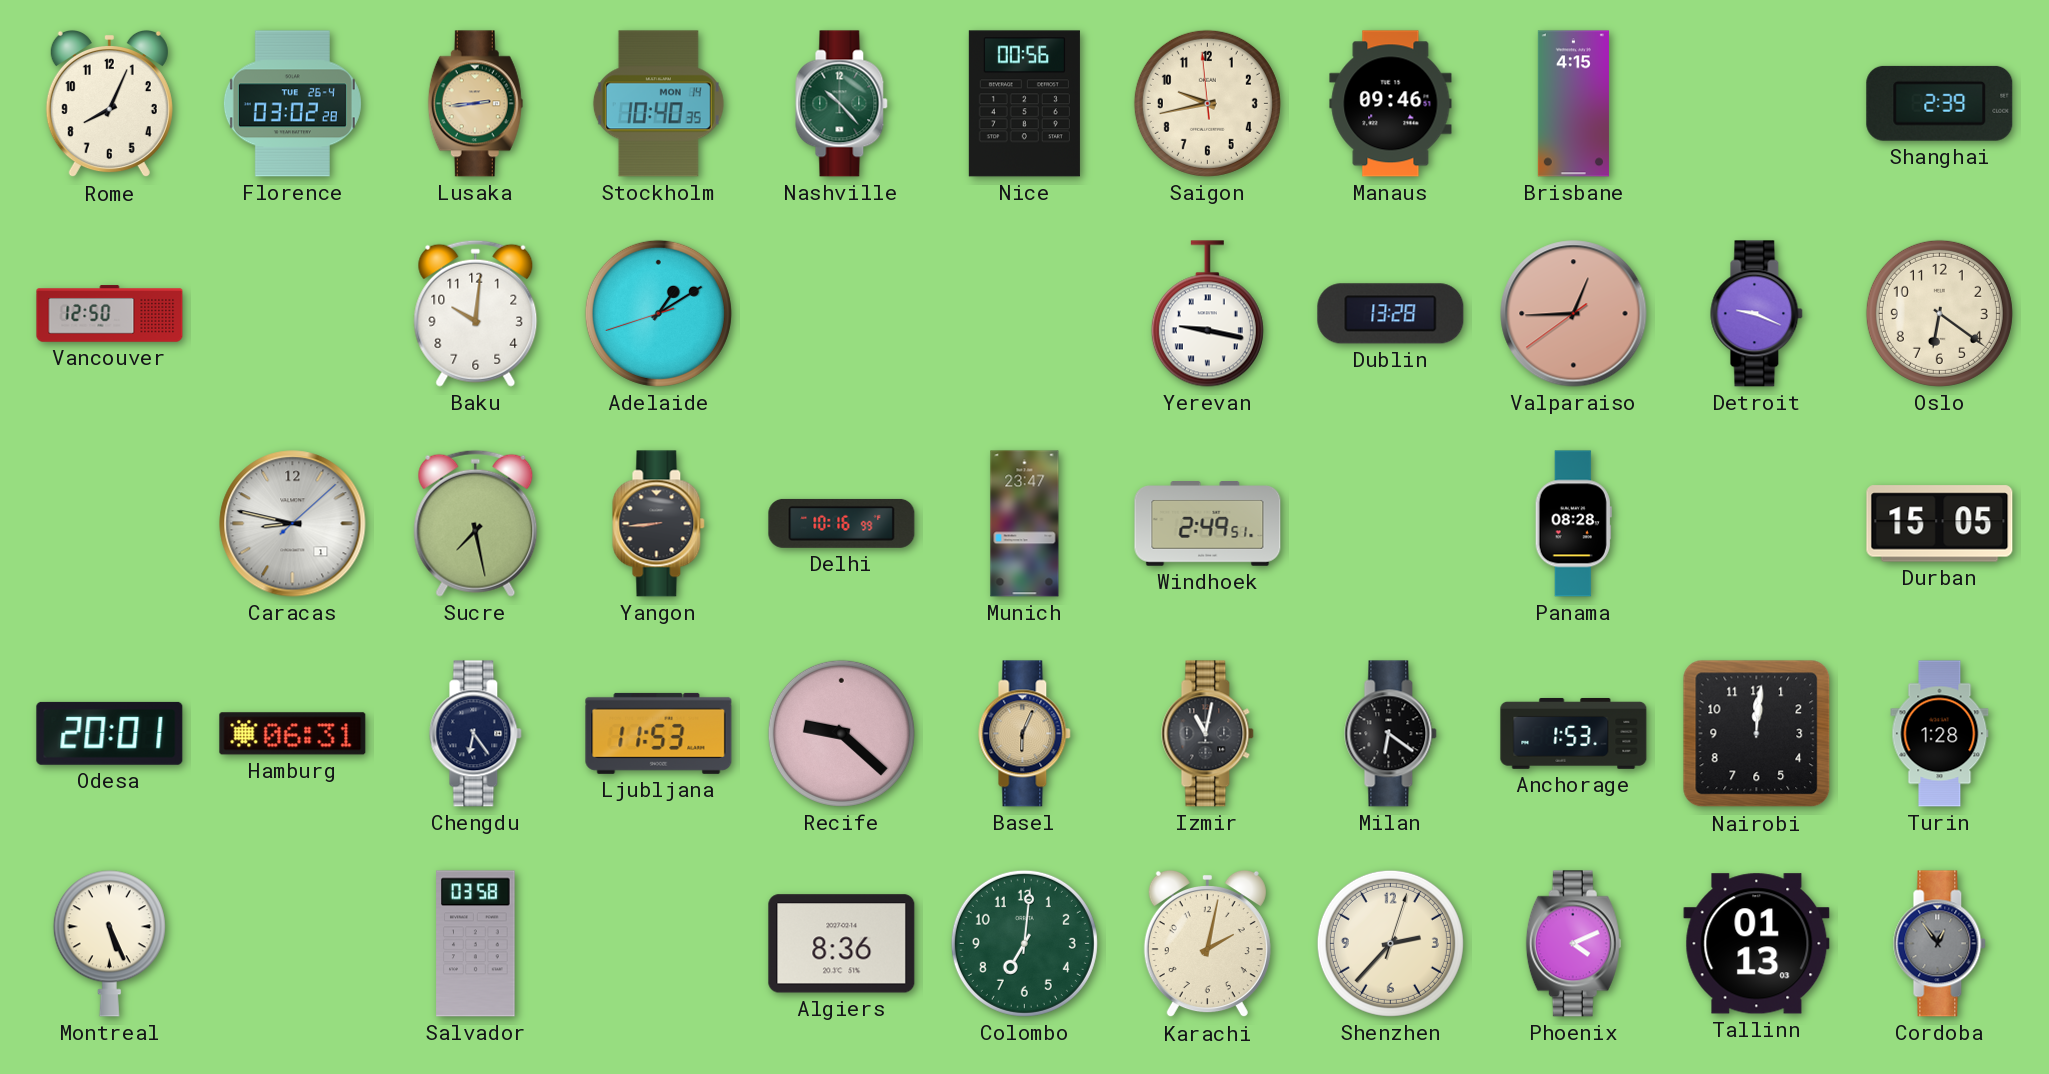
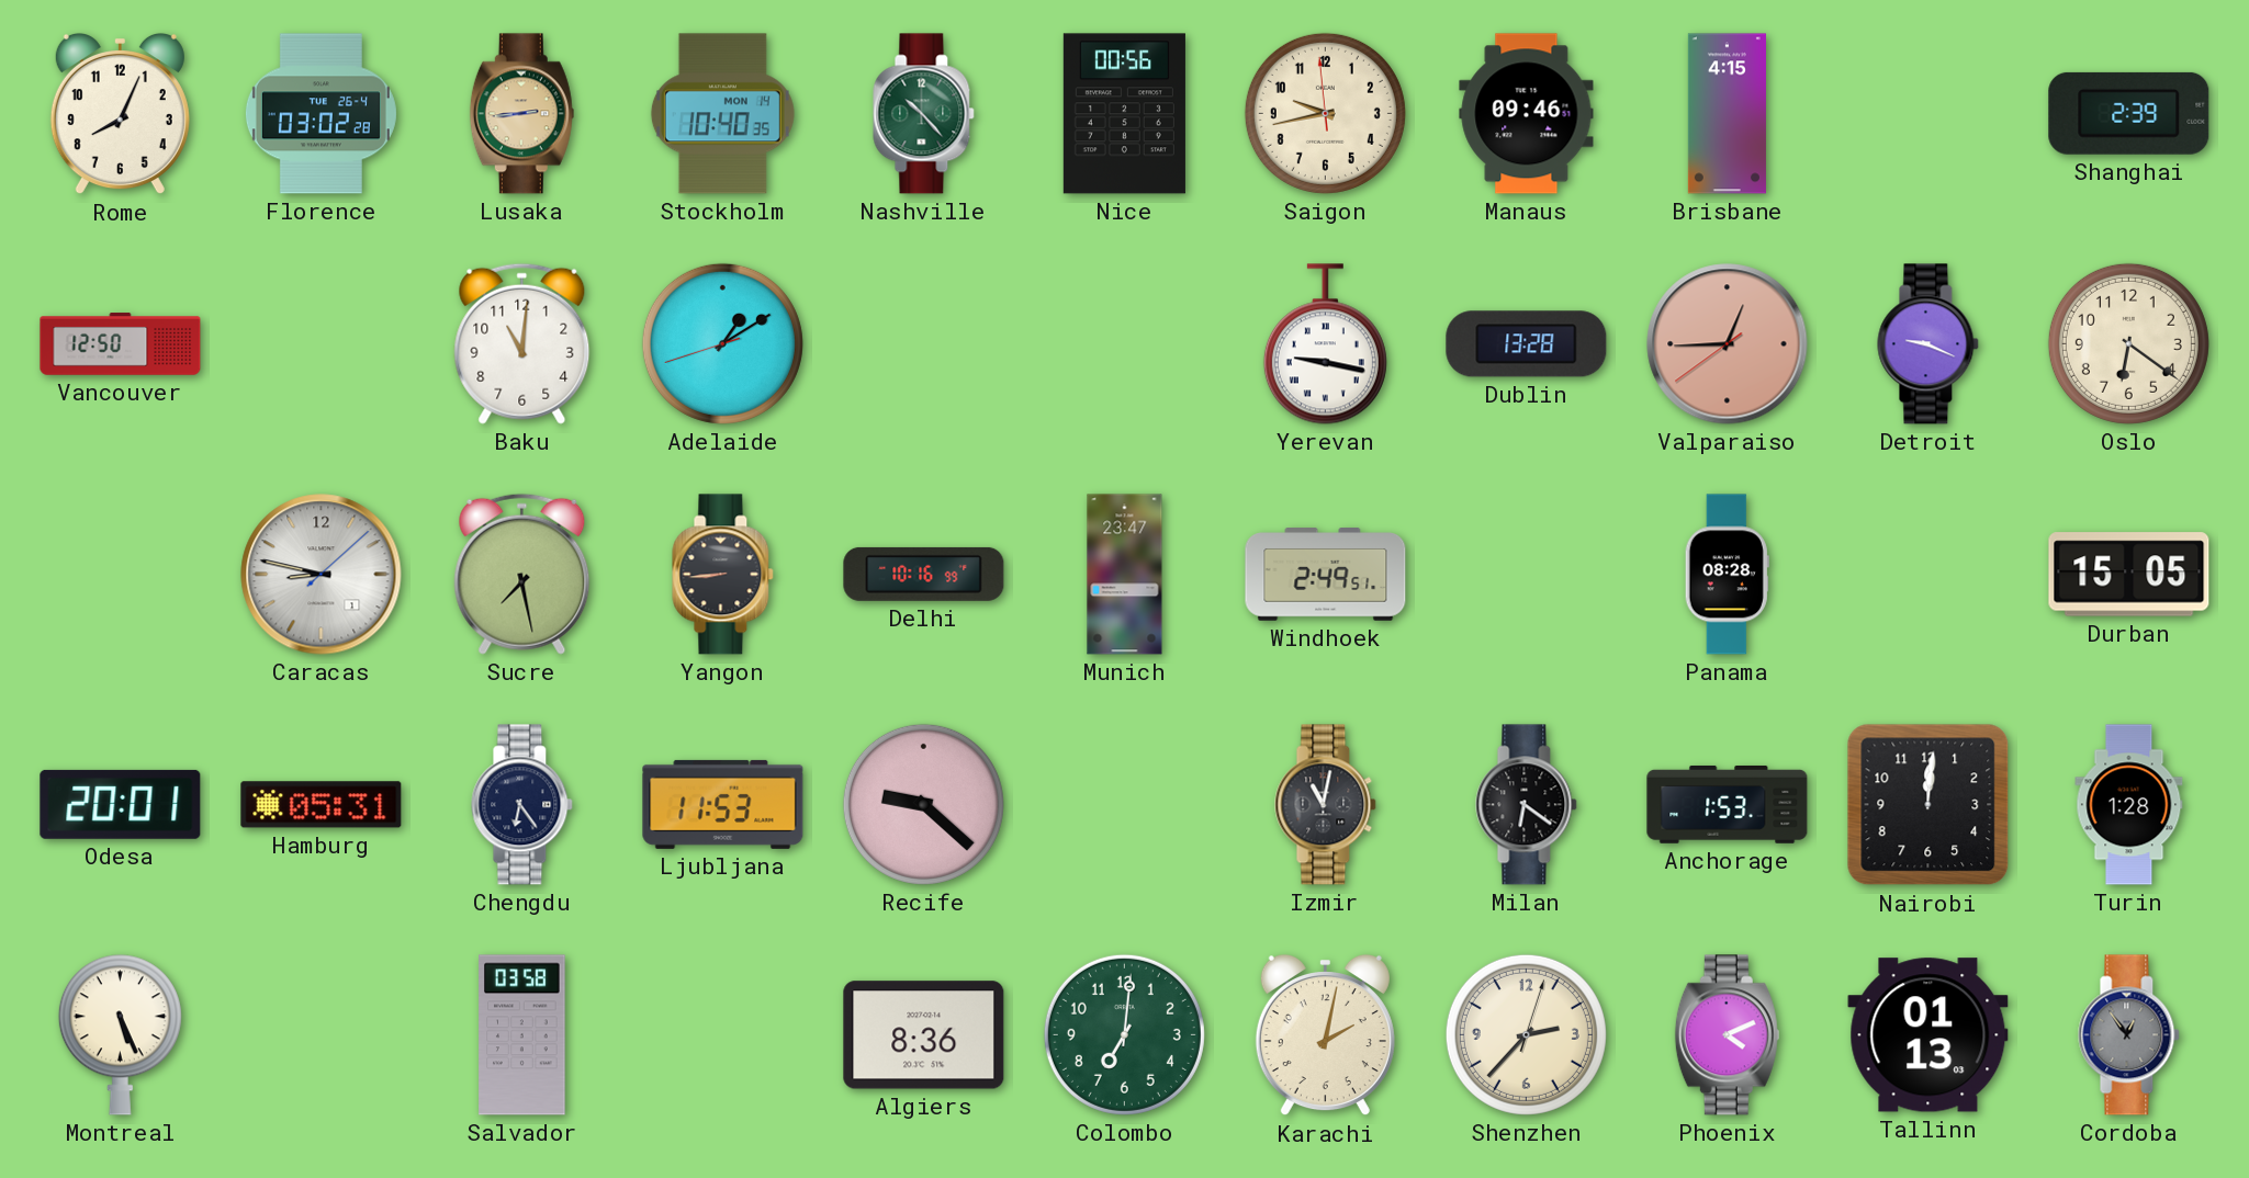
Baku: 10:01 -> 11:01
Hamburg: 06:31 -> 05:31
Basel: 6:04 -> none
